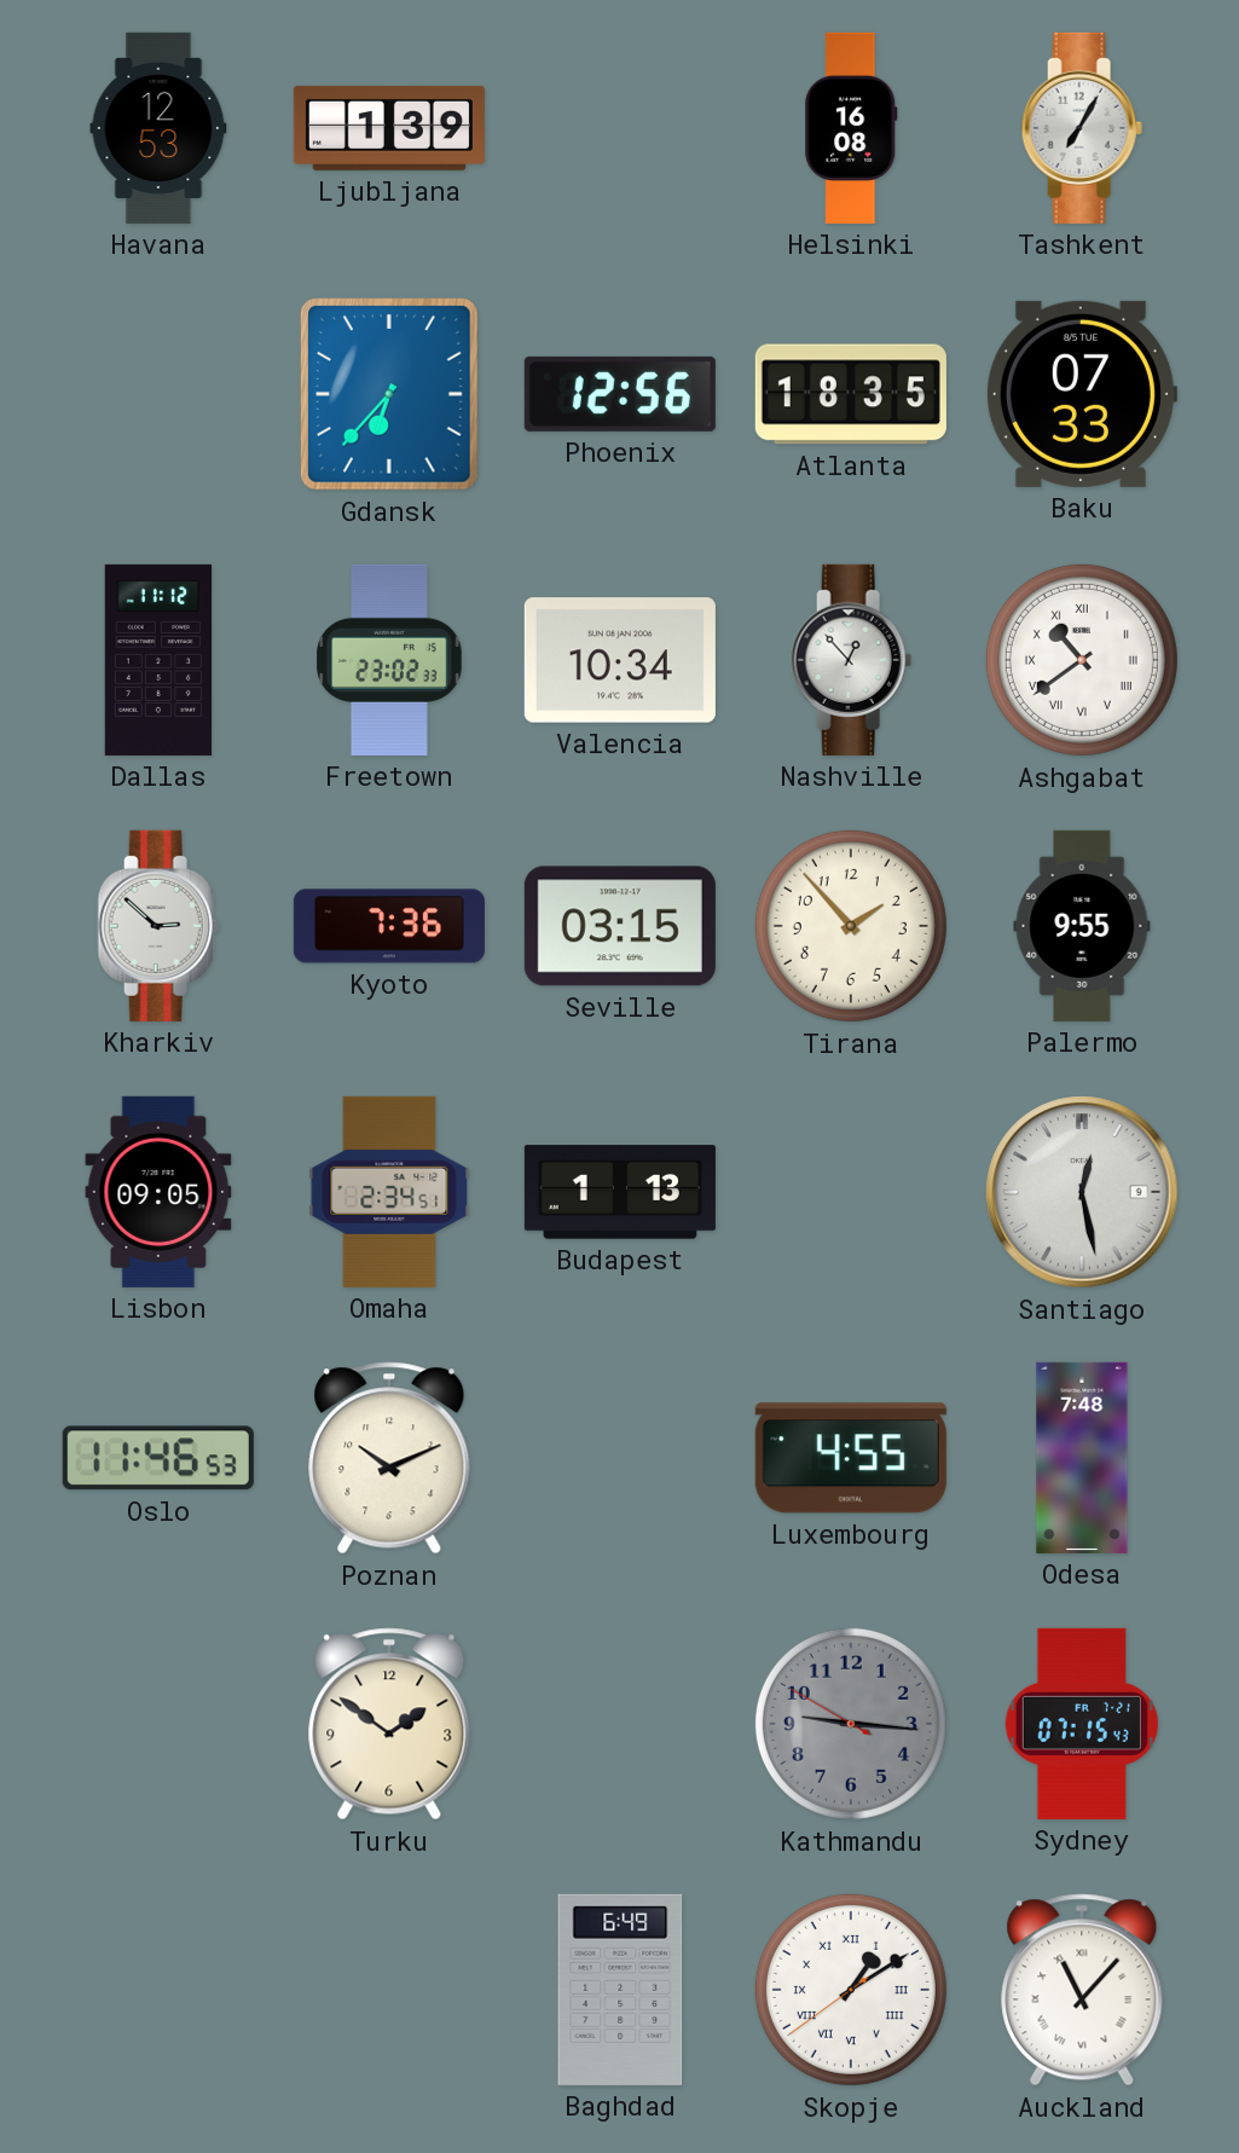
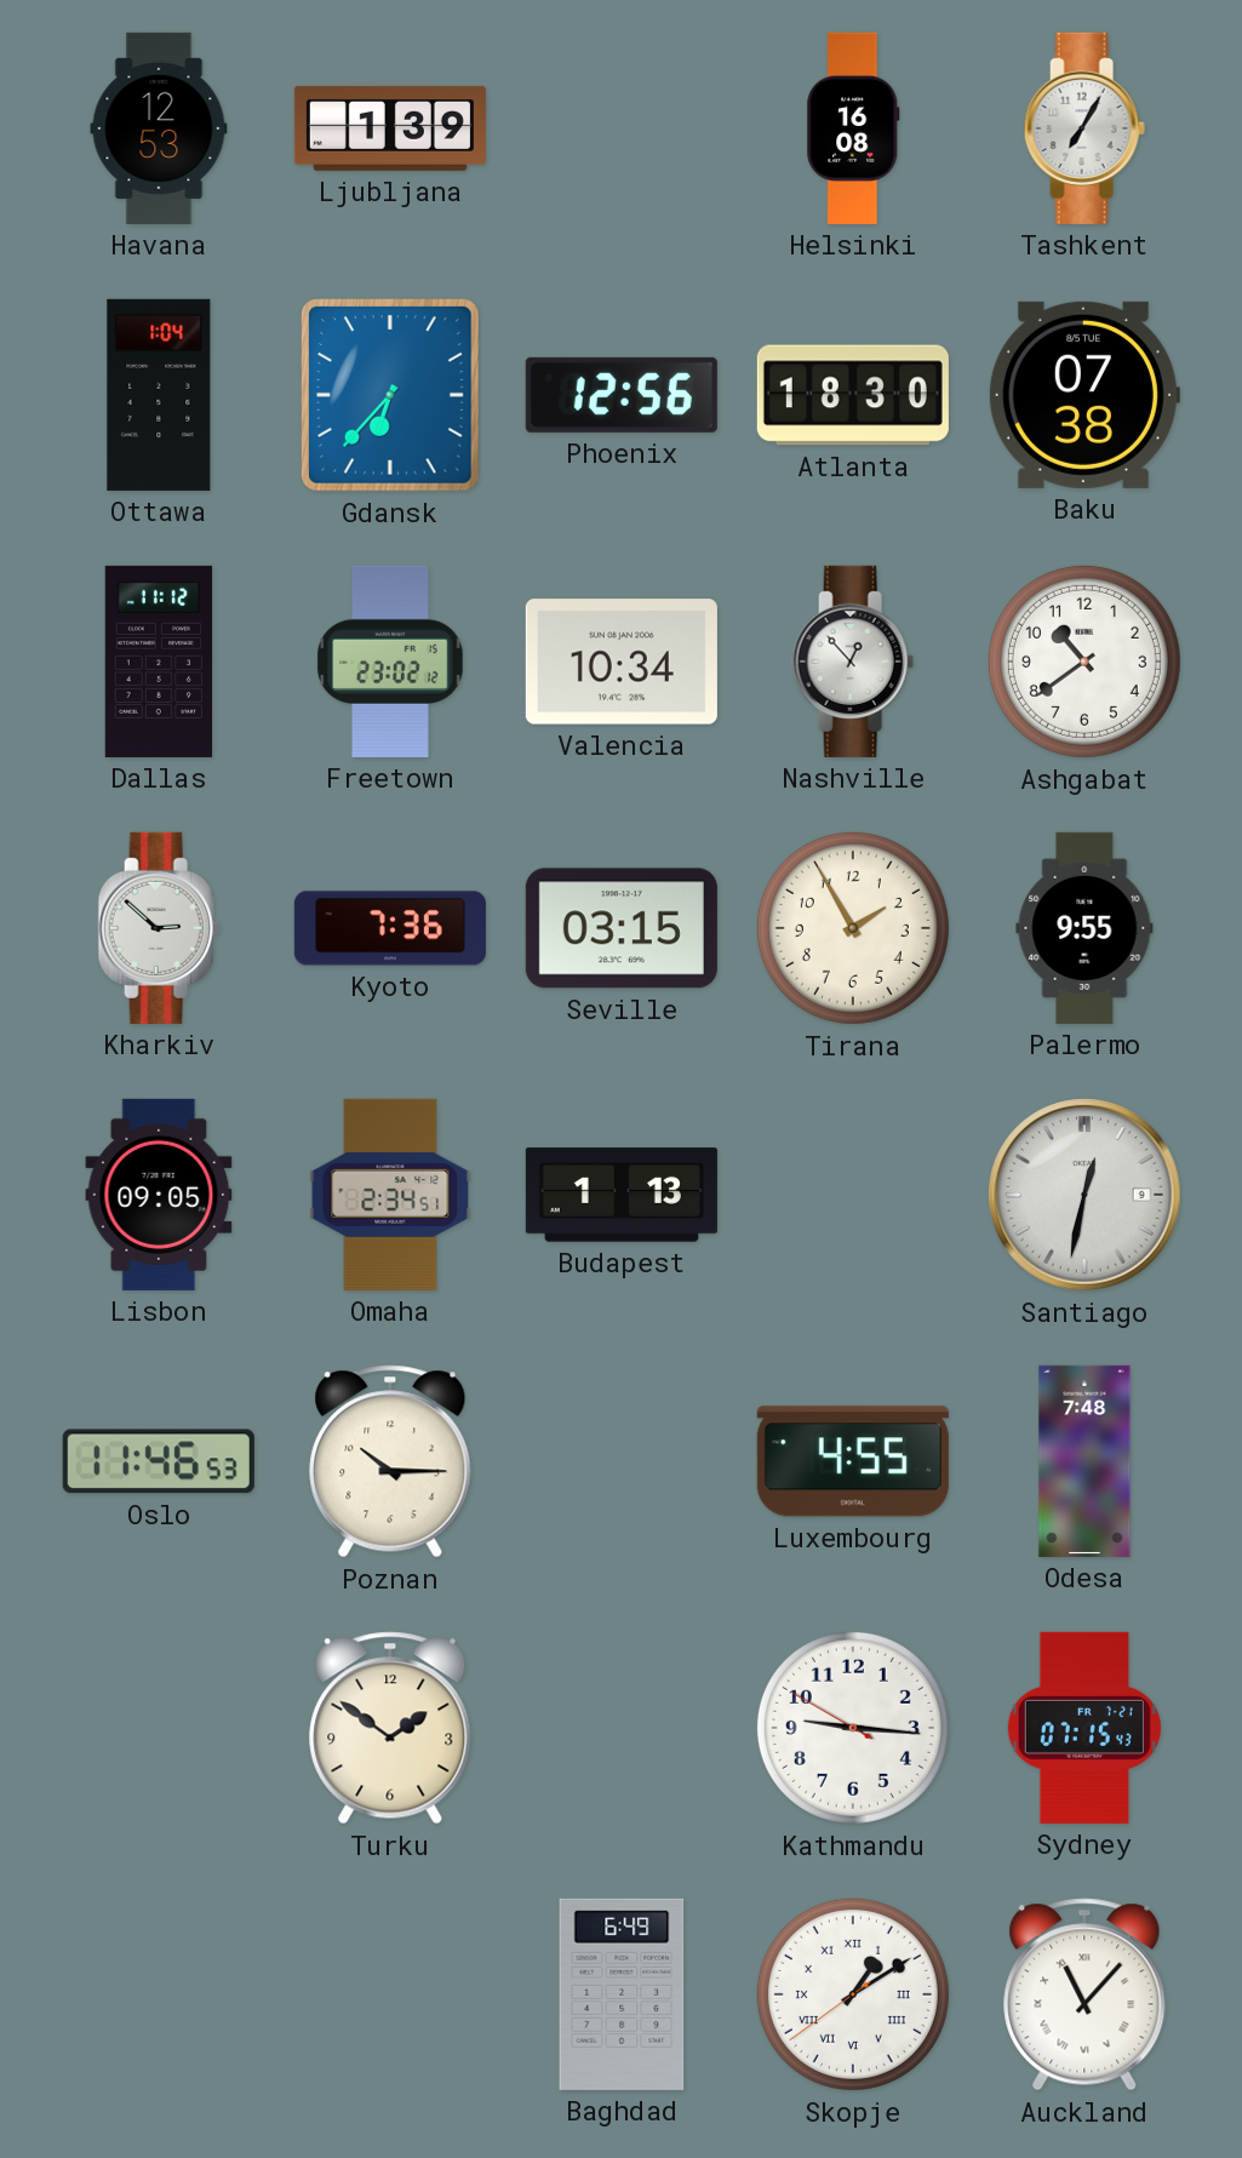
Ottawa: none -> 1:04
Atlanta: 18:35 -> 18:30
Baku: 07:33 -> 07:38
Freetown: 23:02:33 -> 23:02:12
Ashgabat numerals: Roman -> Arabic
Tirana: 1:53 -> 1:55
Santiago: 12:28 -> 12:32
Poznan: 10:11 -> 10:15
Kathmandu dial: grey -> white
